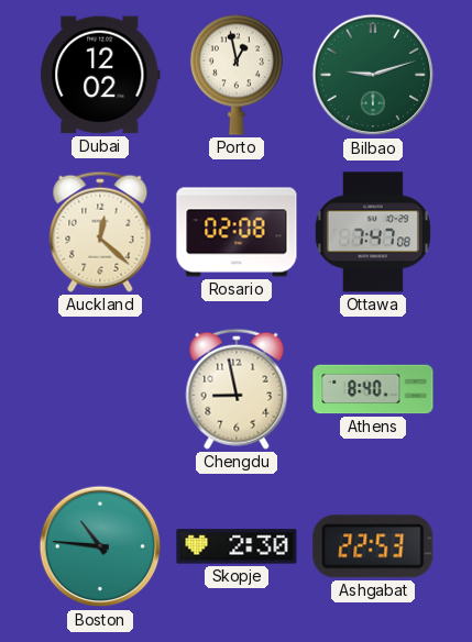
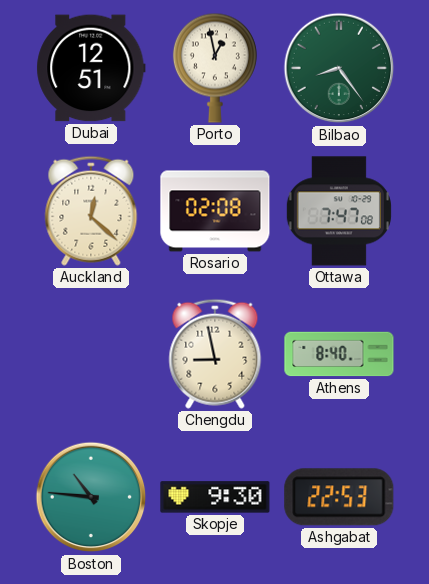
Dubai: 12:02 -> 12:51
Bilbao: 9:12 -> 8:24
Skopje: 2:30 -> 9:30
